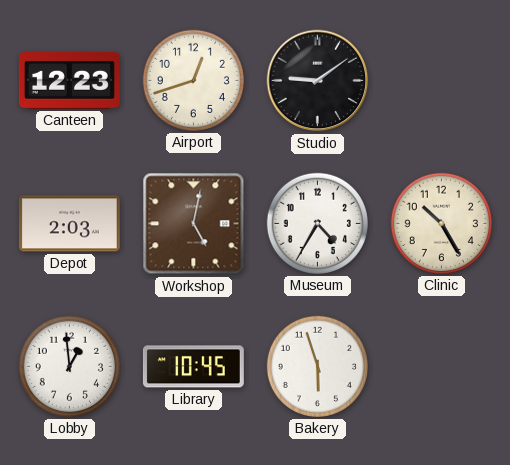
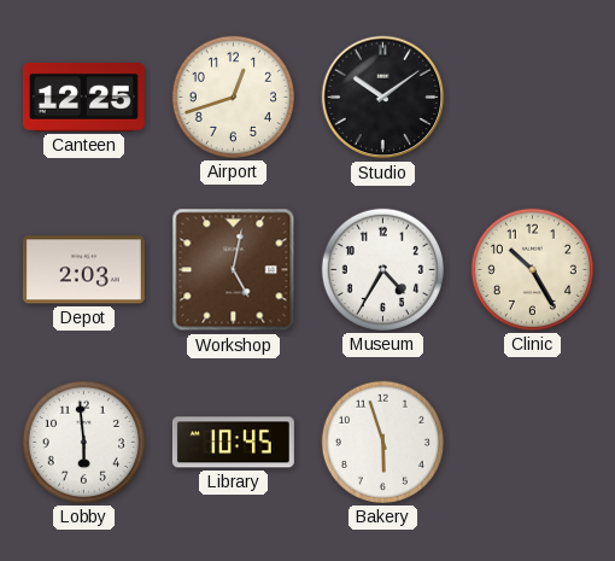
Canteen: 12:23 -> 12:25
Studio: 9:09 -> 10:09
Lobby: 12:59 -> 5:59
